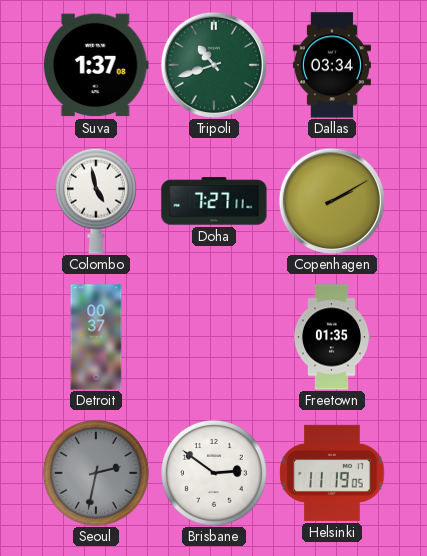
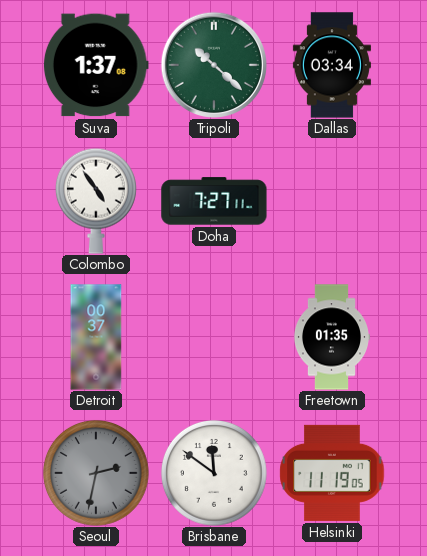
Tripoli: 10:42 -> 10:22
Colombo: 4:58 -> 4:54
Copenhagen: 2:10 -> none
Brisbane: 2:51 -> 11:51
